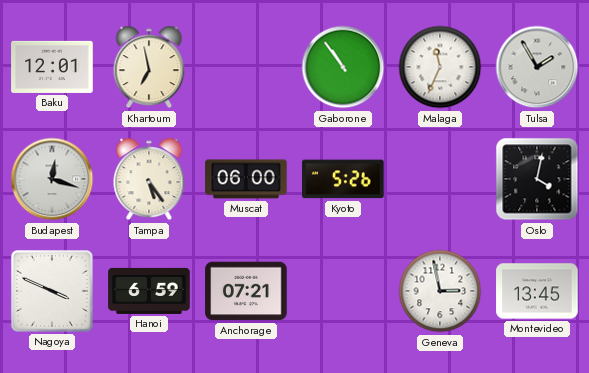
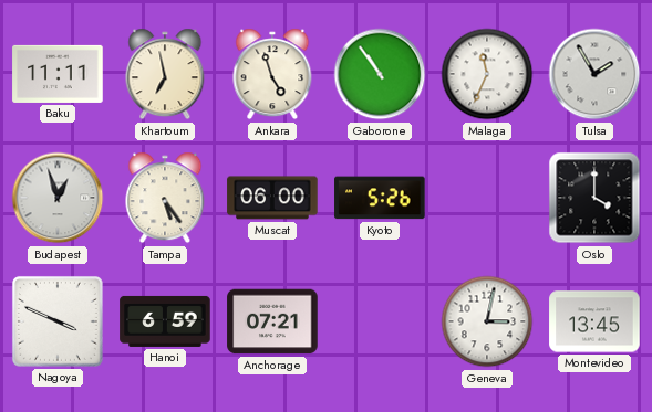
Baku: 12:01 -> 11:11
Ankara: none -> 4:57
Budapest: 12:18 -> 12:57
Oslo: 4:02 -> 4:00
Geneva: 2:58 -> 3:02
